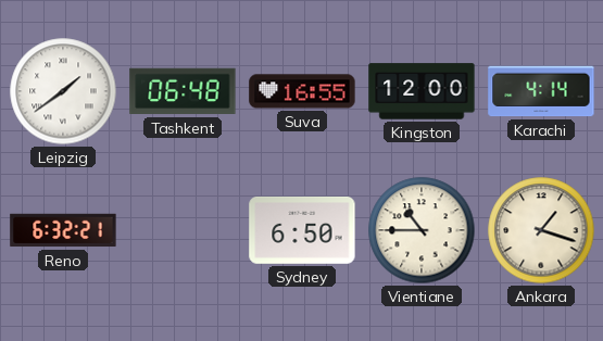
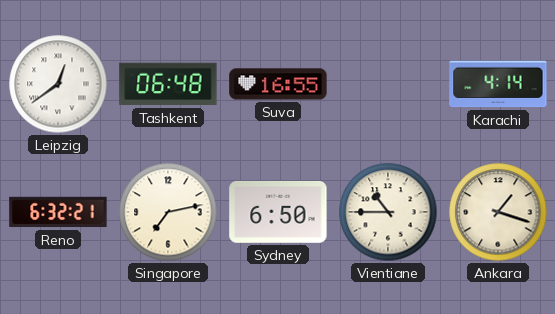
Leipzig: 1:39 -> 12:39
Kingston: 12:00 -> none
Singapore: none -> 7:13
